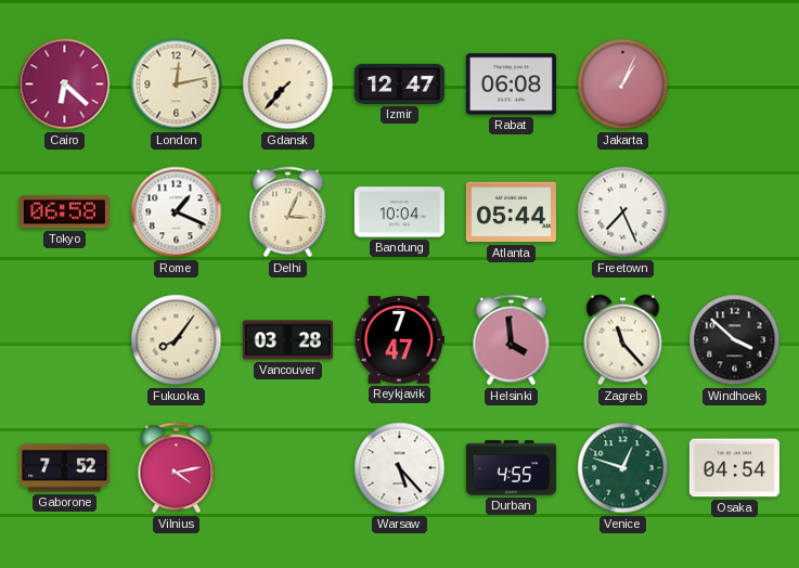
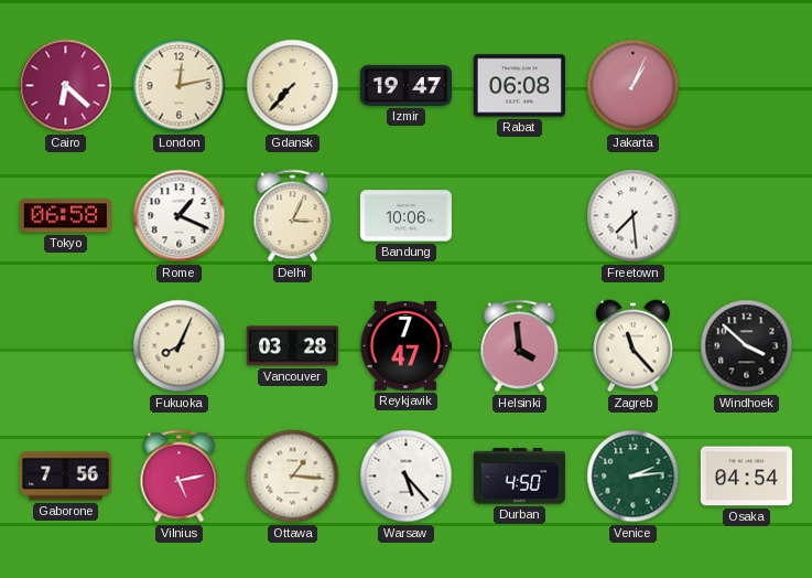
Izmir: 12:47 -> 19:47
Bandung: 10:04 -> 10:06
Atlanta: 05:44 -> none
Freetown: 7:26 -> 7:29
Fukuoka: 8:06 -> 8:04
Gaborone: 7:52 -> 7:56
Vilnius: 4:13 -> 5:13
Ottawa: none -> 1:16
Durban: 4:55 -> 4:50
Venice: 12:48 -> 2:14
